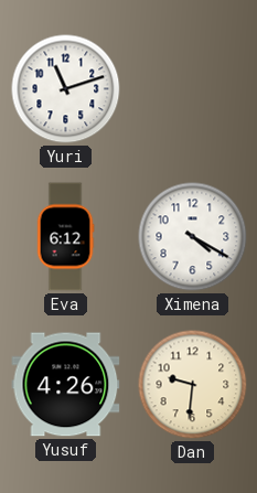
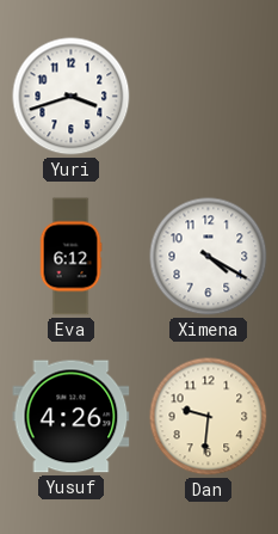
Yuri: 11:12 -> 3:42
